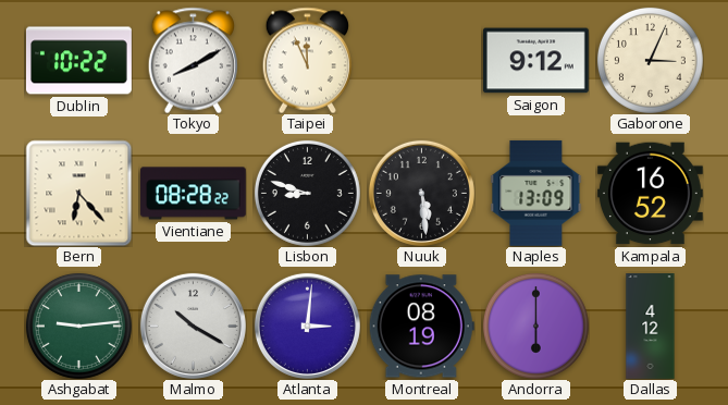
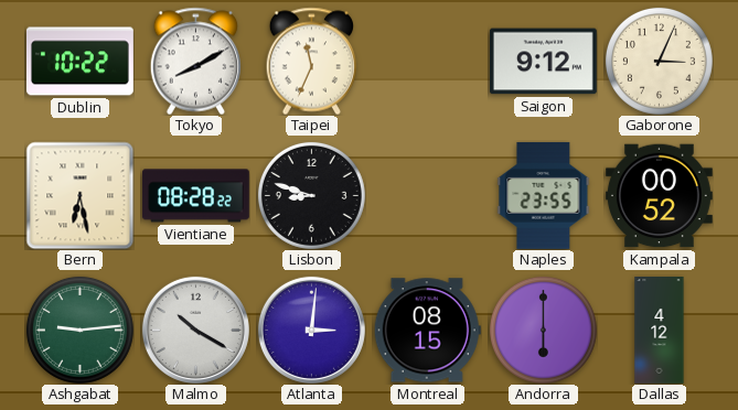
Taipei: 11:56 -> 11:34
Bern: 6:23 -> 6:28
Nuuk: 5:29 -> none
Naples: 13:09 -> 23:55
Kampala: 16:52 -> 00:52
Montreal: 08:19 -> 08:15
